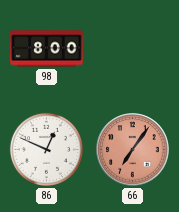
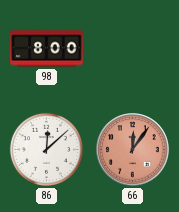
86: 12:49 -> 12:08
66: 7:06 -> 12:06
